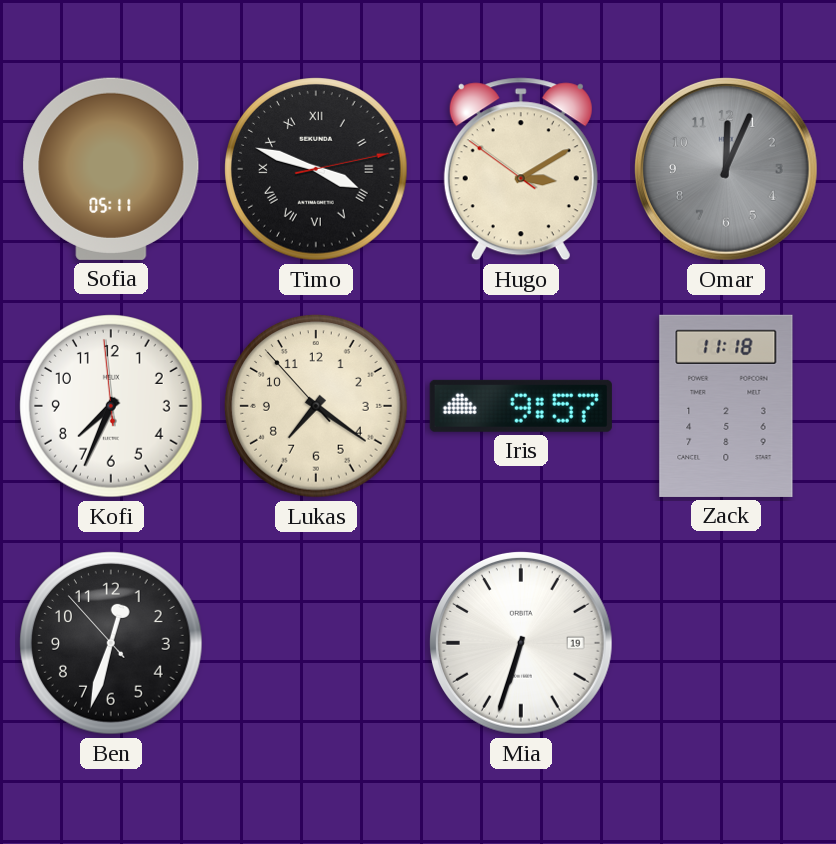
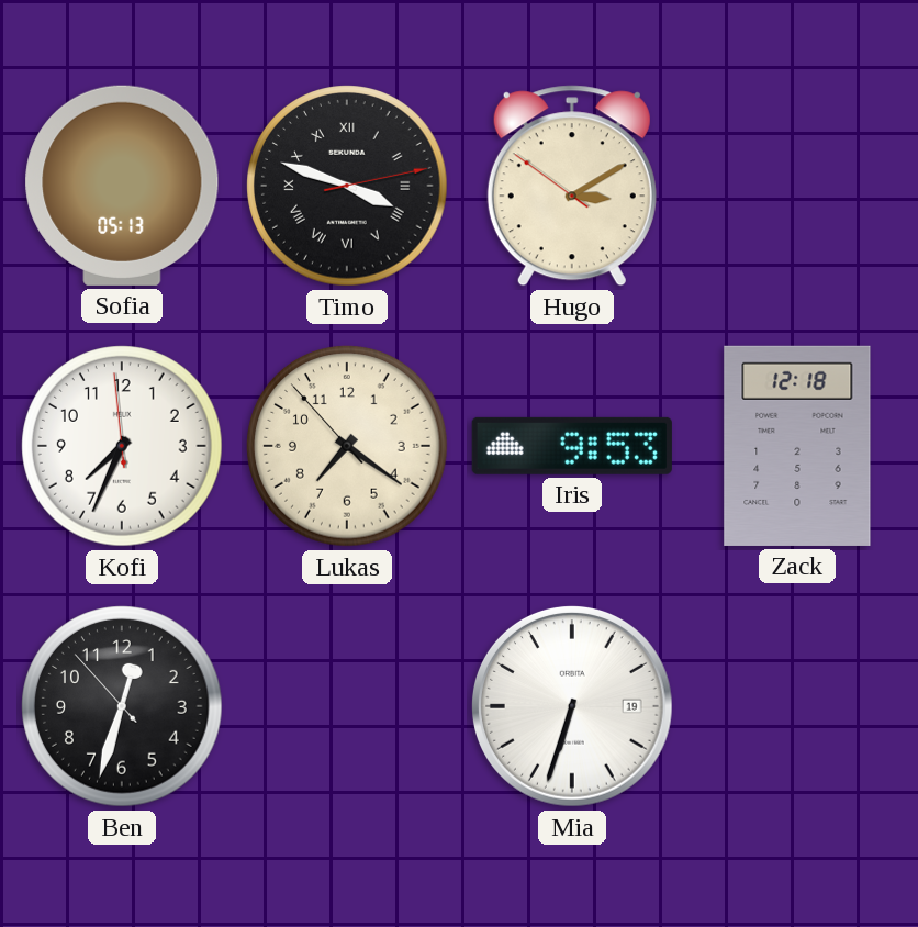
Sofia: 05:11 -> 05:13
Omar: 12:04 -> none
Iris: 9:57 -> 9:53
Zack: 11:18 -> 12:18
